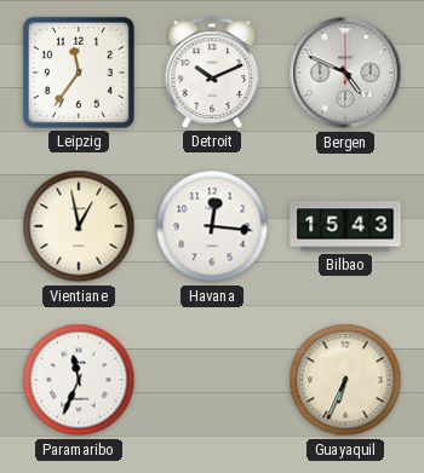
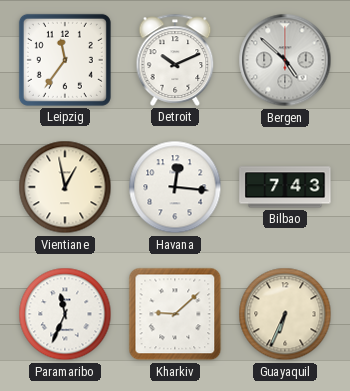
Bergen: 4:49 -> 4:52
Bilbao: 15:43 -> 7:43
Kharkiv: none -> 9:08
